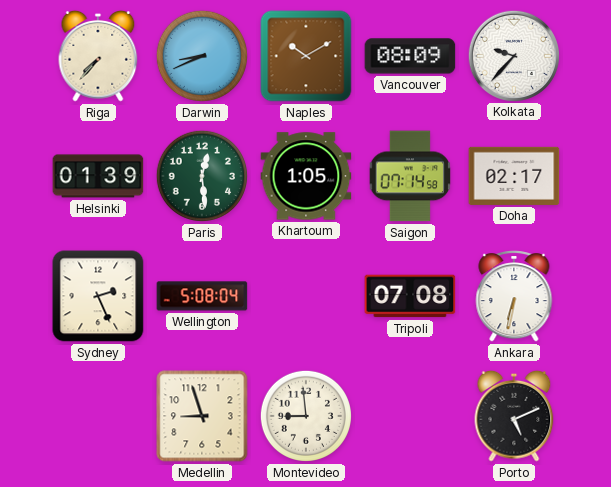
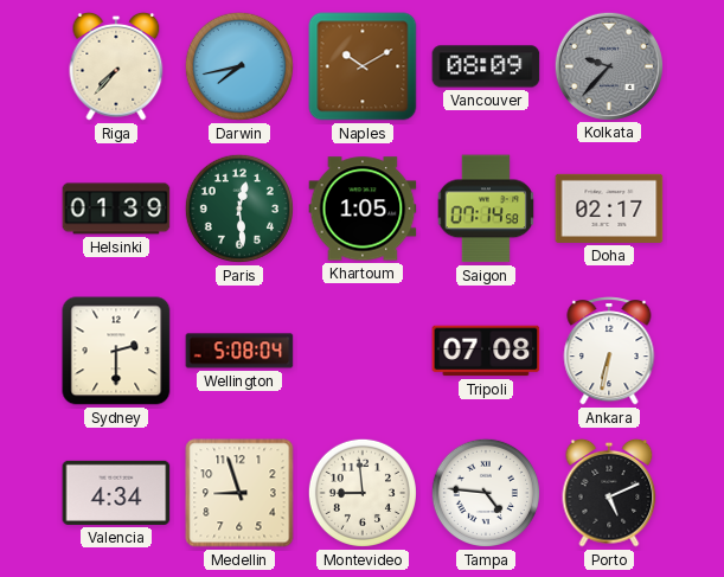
Darwin: 8:41 -> 7:43
Kolkata dial: white -> grey
Sydney: 2:26 -> 2:30
Valencia: none -> 4:34
Tampa: none -> 4:46
